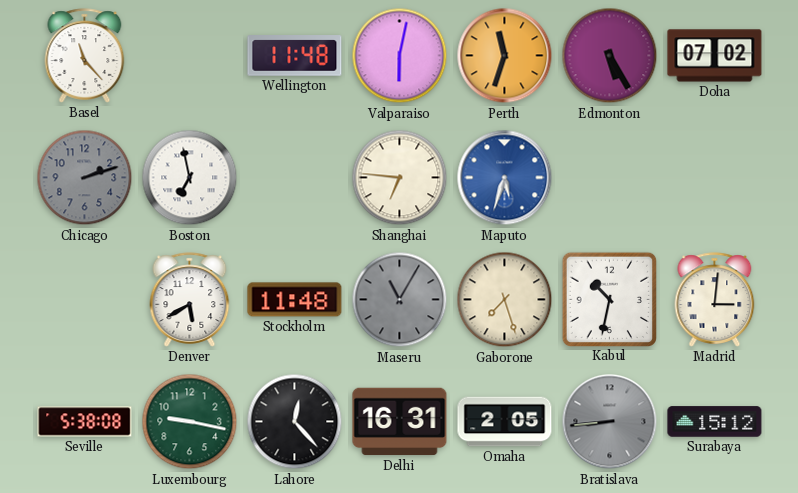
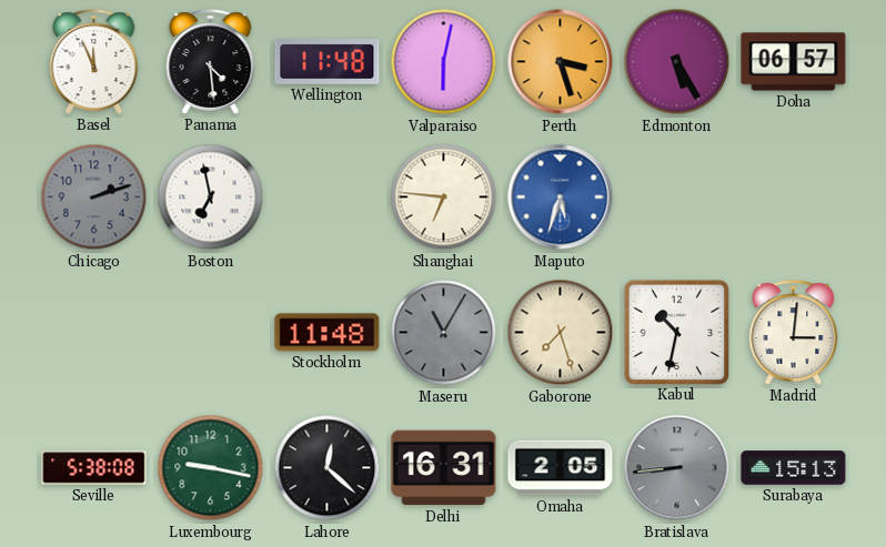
Basel: 11:23 -> 11:56
Panama: none -> 4:29
Perth: 11:33 -> 3:27
Doha: 07:02 -> 06:57
Denver: 5:40 -> none
Lahore: 12:23 -> 12:22
Surabaya: 15:12 -> 15:13
